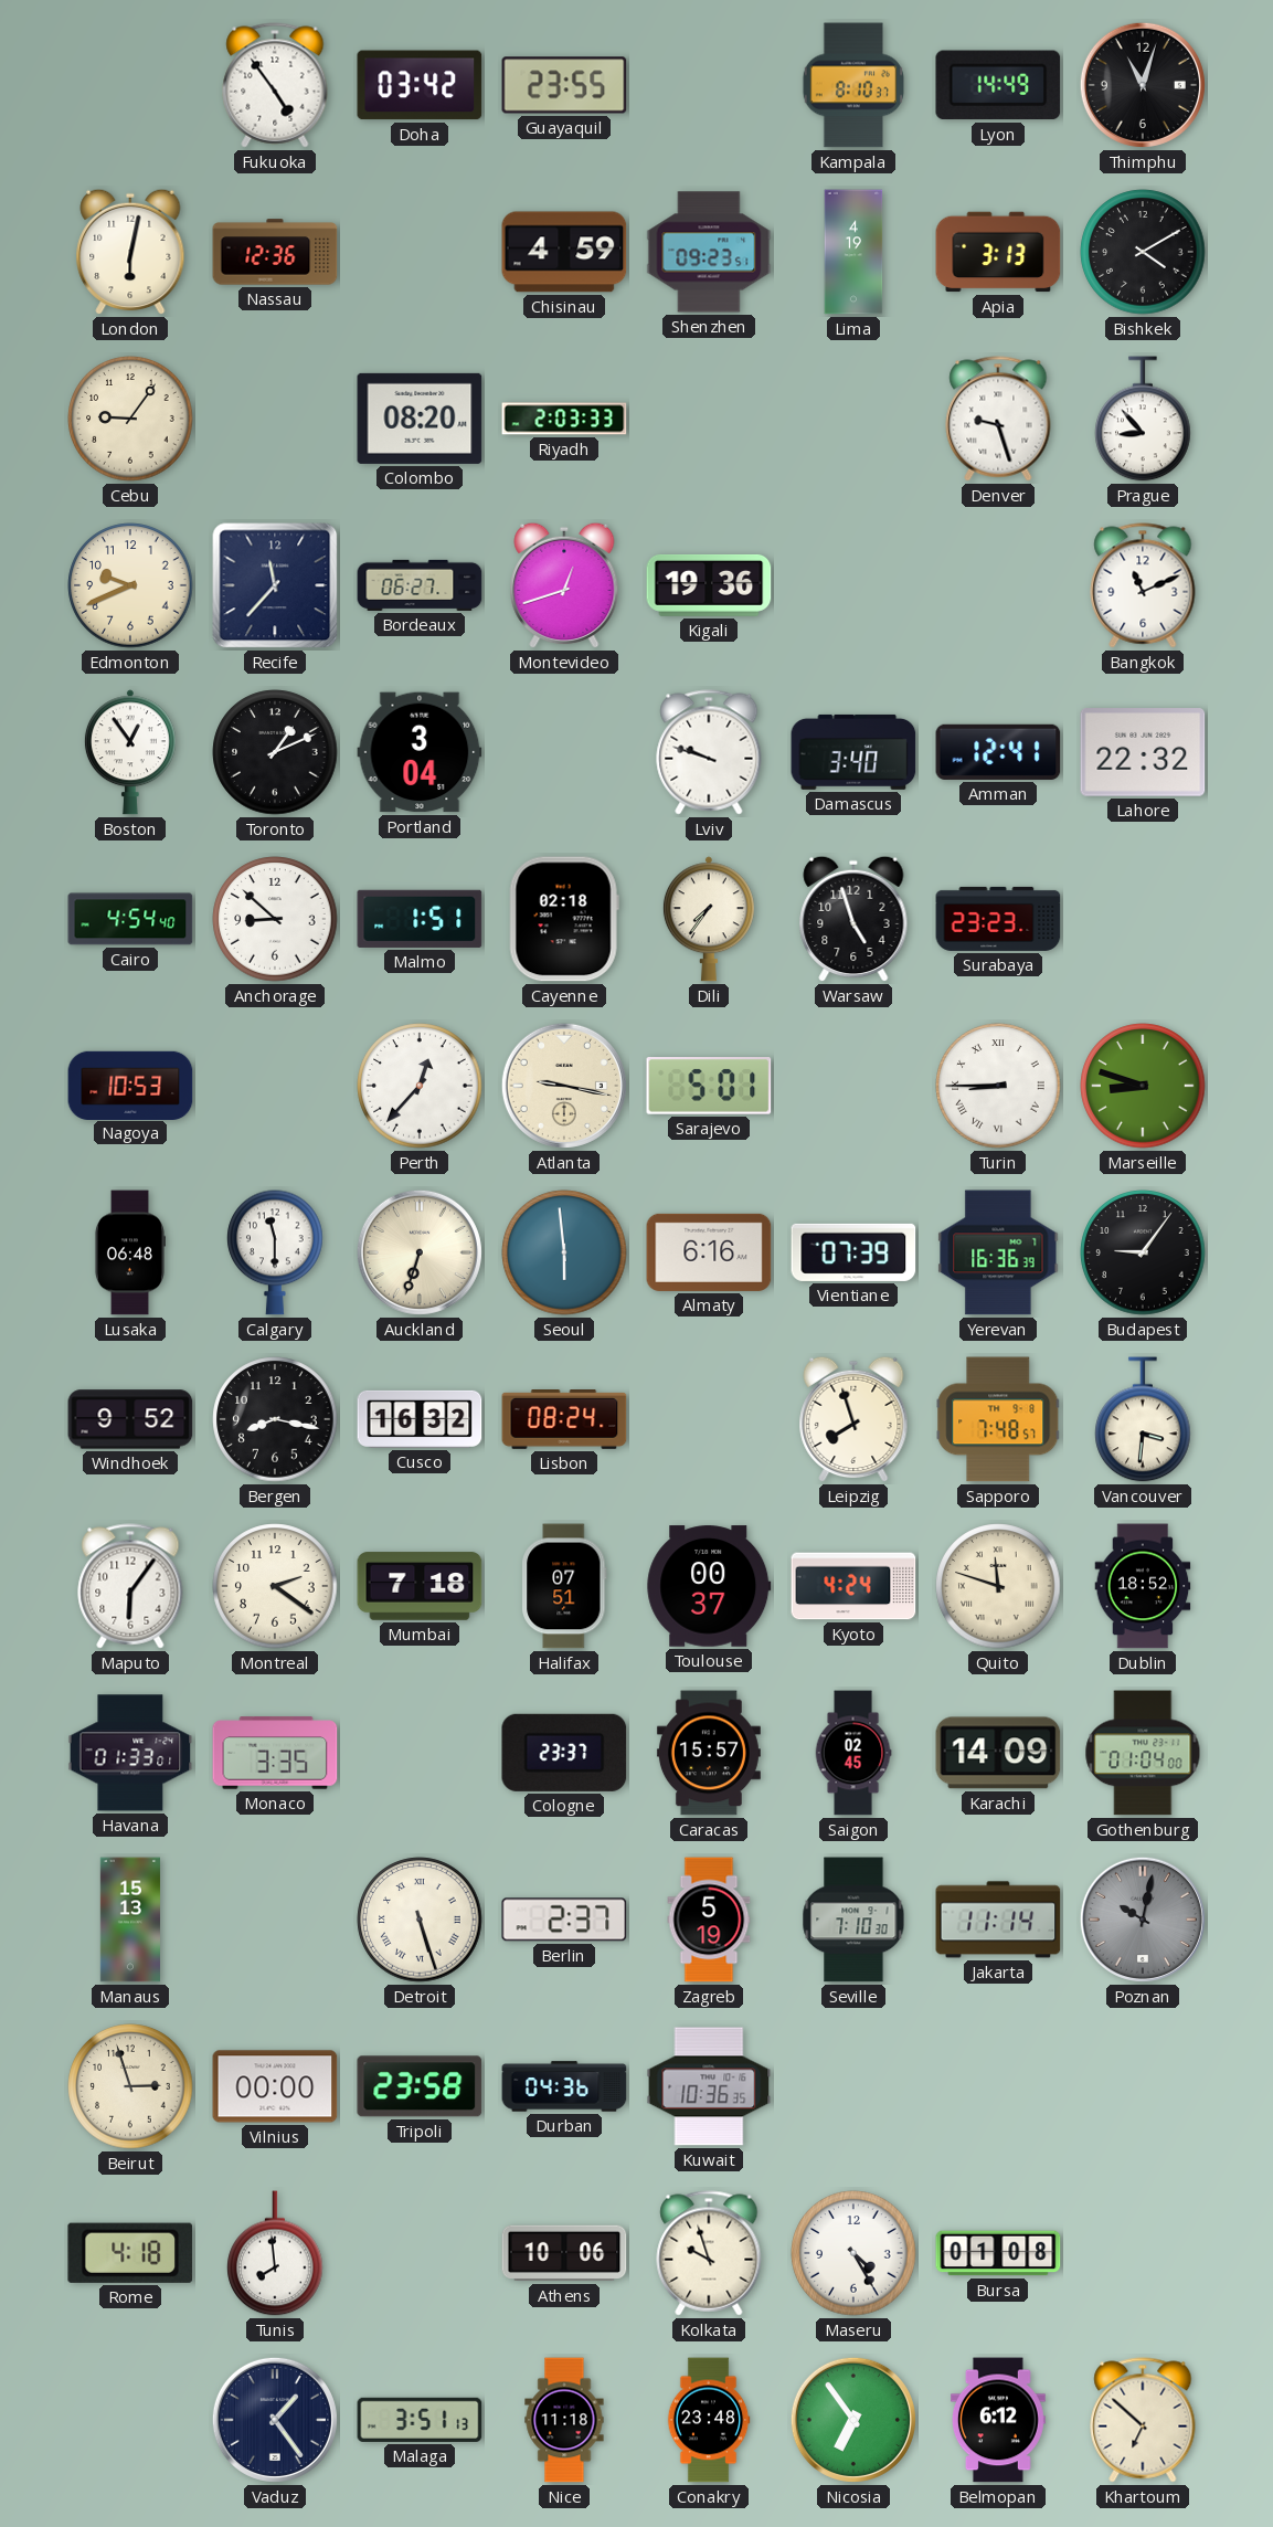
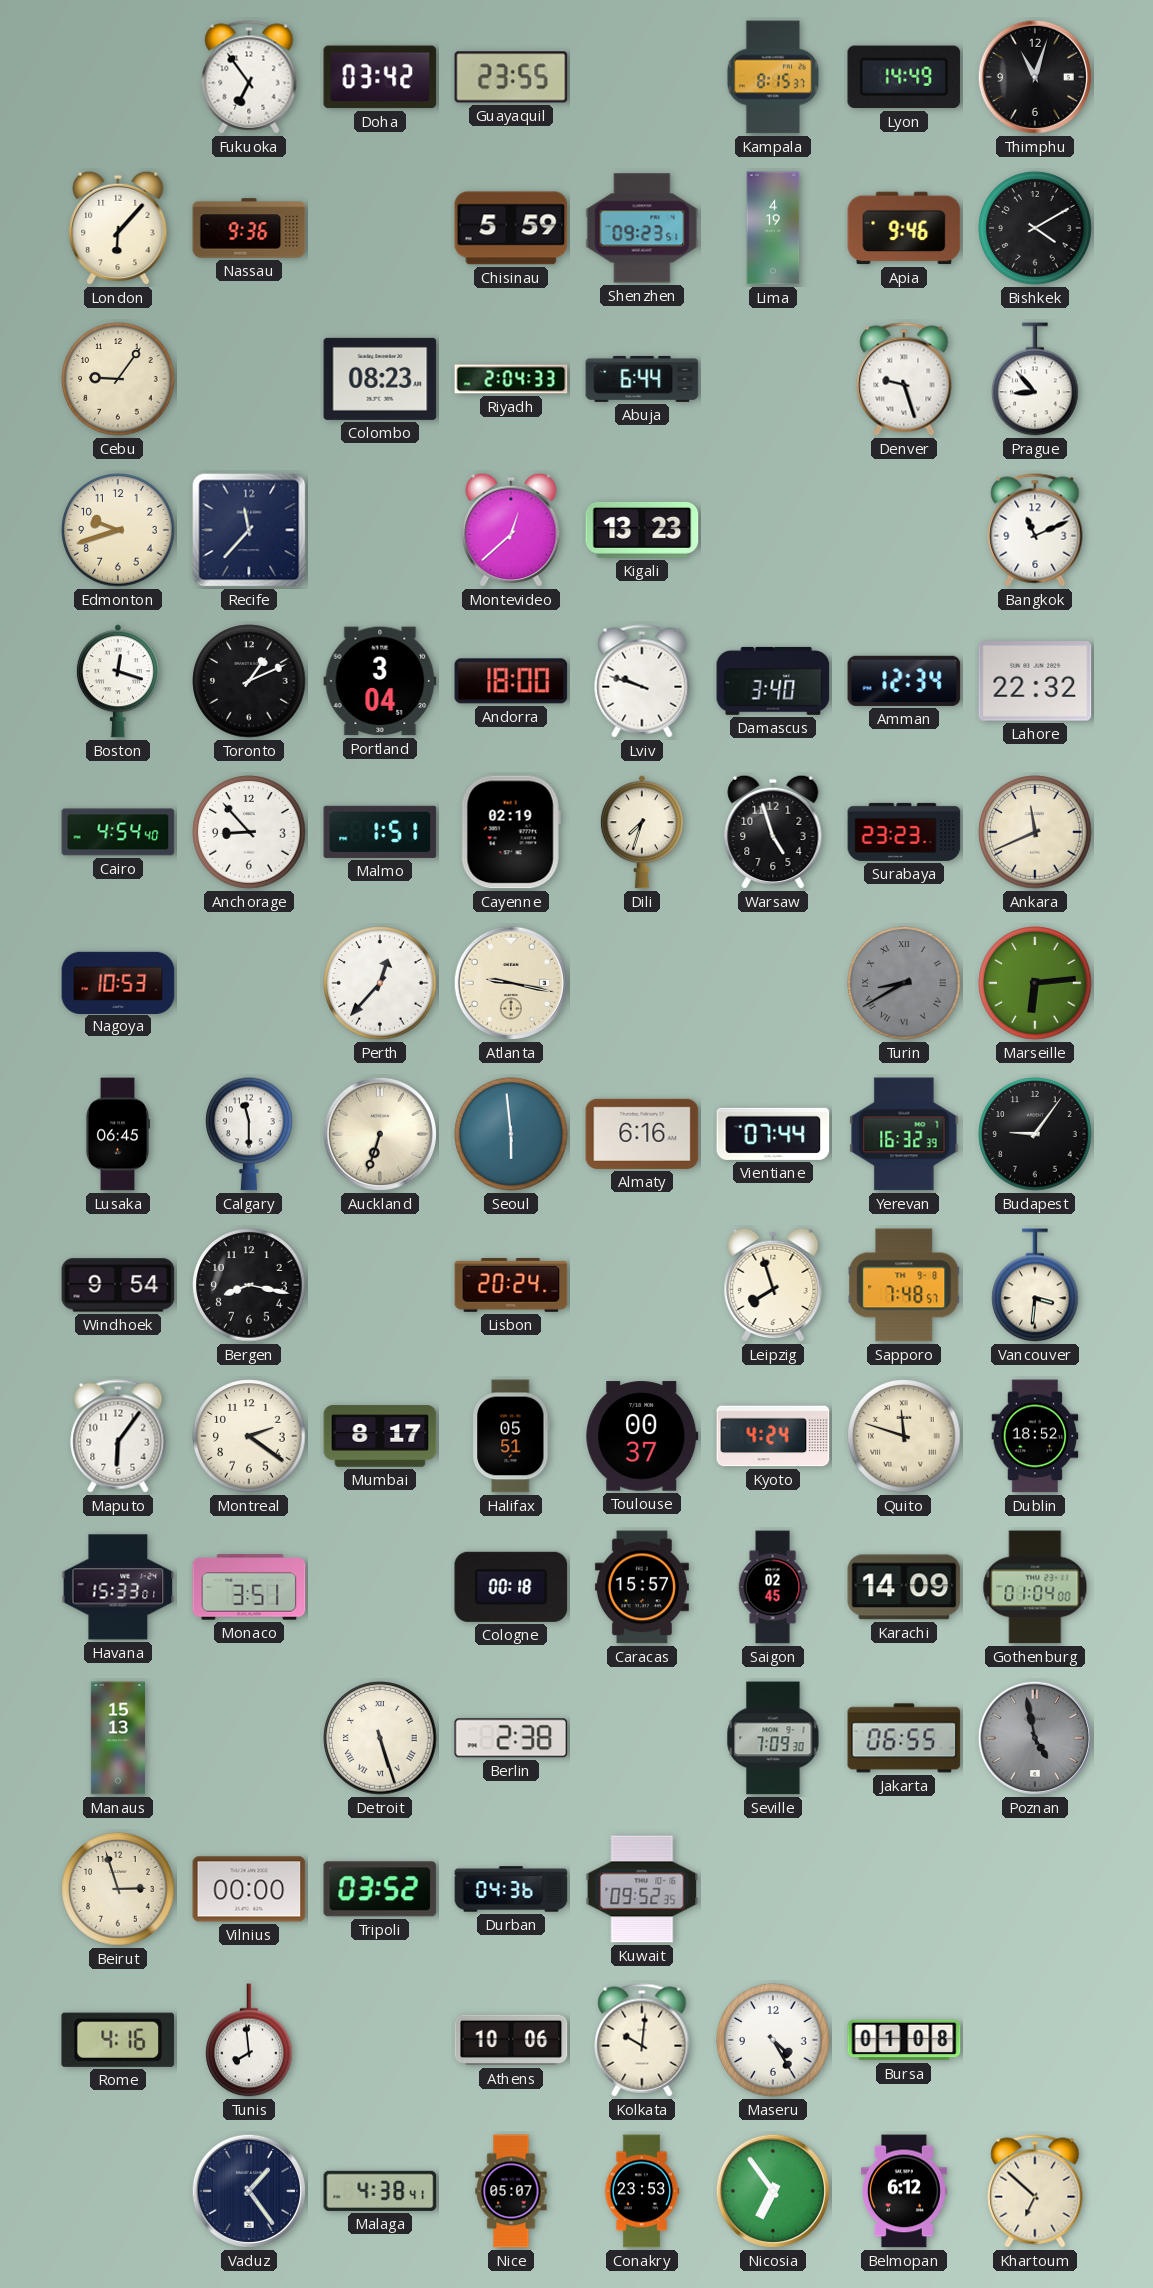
Fukuoka: 4:54 -> 6:54
Kampala: 8:10 -> 8:15
London: 6:02 -> 6:07
Nassau: 12:36 -> 9:36
Chisinau: 4:59 -> 5:59
Apia: 3:13 -> 9:46
Colombo: 08:20 -> 08:23
Riyadh: 2:03 -> 2:04
Abuja: none -> 6:44
Edmonton: 9:41 -> 9:42
Bordeaux: 06:27 -> none
Montevideo: 12:42 -> 12:38
Kigali: 19:36 -> 13:23
Boston: 12:54 -> 12:18
Andorra: none -> 18:00
Amman: 12:41 -> 12:34
Anchorage: 8:52 -> 8:53
Cayenne: 02:18 -> 02:19
Dili: 7:36 -> 7:33
Ankara: none -> 11:41
Sarajevo: 5:01 -> none
Turin: 8:45 -> 8:40
Turin dial: white -> grey
Marseille: 8:48 -> 6:14
Lusaka: 06:48 -> 06:45
Vientiane: 07:39 -> 07:44
Yerevan: 16:36 -> 16:32
Windhoek: 9:52 -> 9:54
Cusco: 16:32 -> none
Lisbon: 08:24 -> 20:24
Mumbai: 7:18 -> 8:17
Halifax: 07:51 -> 05:51
Havana: 01:33 -> 15:33
Monaco: 3:35 -> 3:51
Cologne: 23:37 -> 00:18
Berlin: 2:37 -> 2:38
Zagreb: 5:19 -> none
Seville: 7:10 -> 7:09
Jakarta: 11:14 -> 06:55
Poznan: 10:02 -> 4:58
Tripoli: 23:58 -> 03:52
Kuwait: 10:36 -> 09:52
Rome: 4:18 -> 4:16
Kolkata: 9:57 -> 10:01
Malaga: 3:51 -> 4:38
Nice: 11:18 -> 05:07
Conakry: 23:48 -> 23:53
